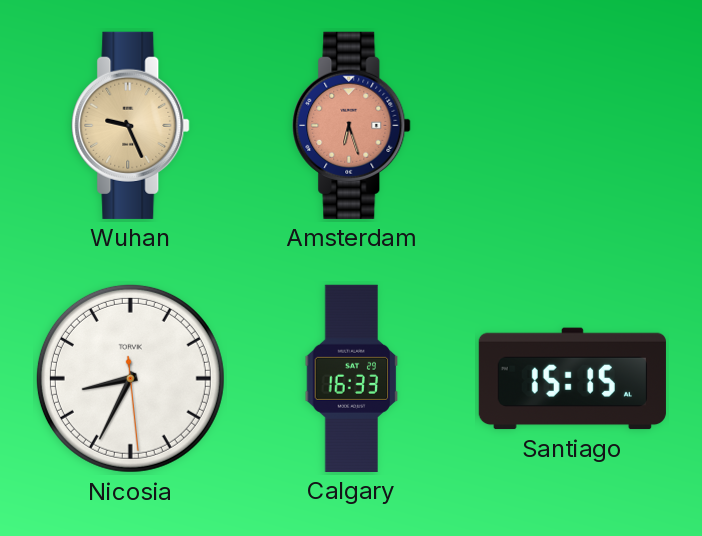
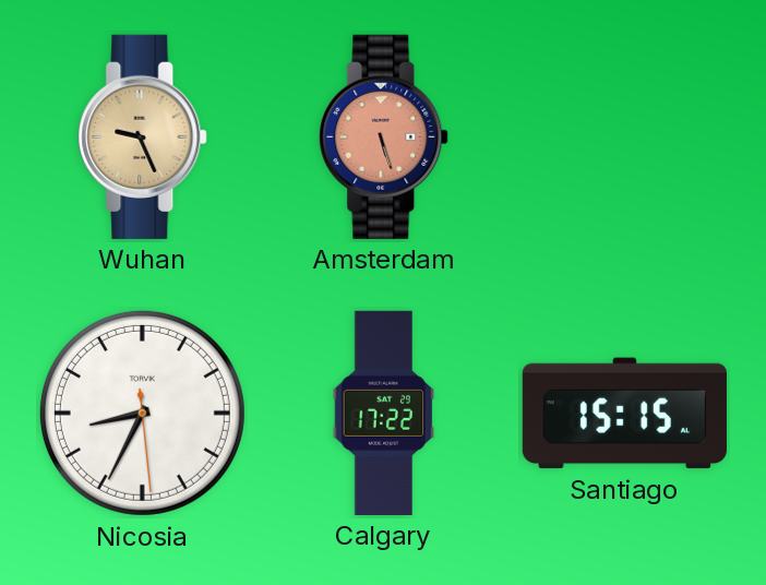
Amsterdam: 6:27 -> 5:27
Calgary: 16:33 -> 17:22
